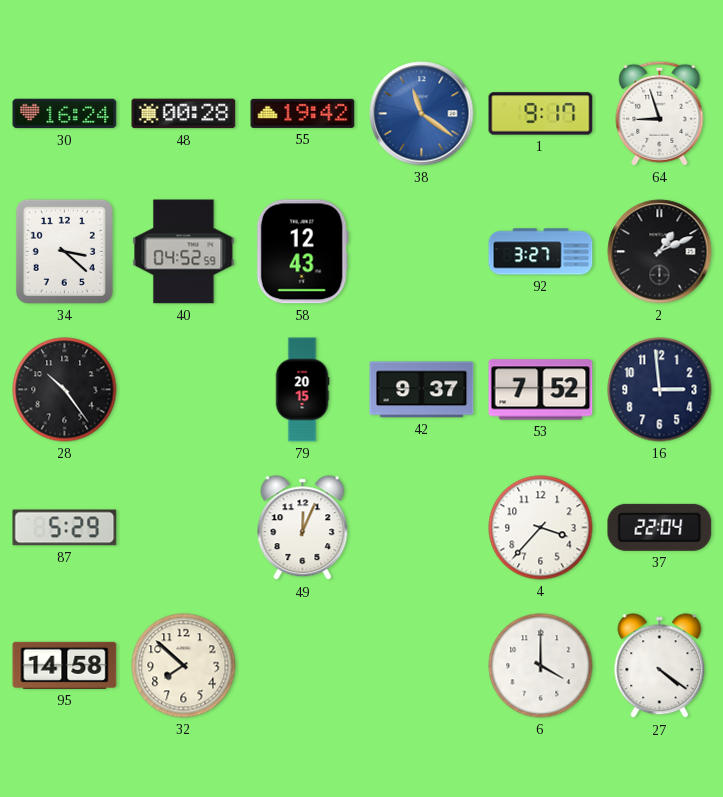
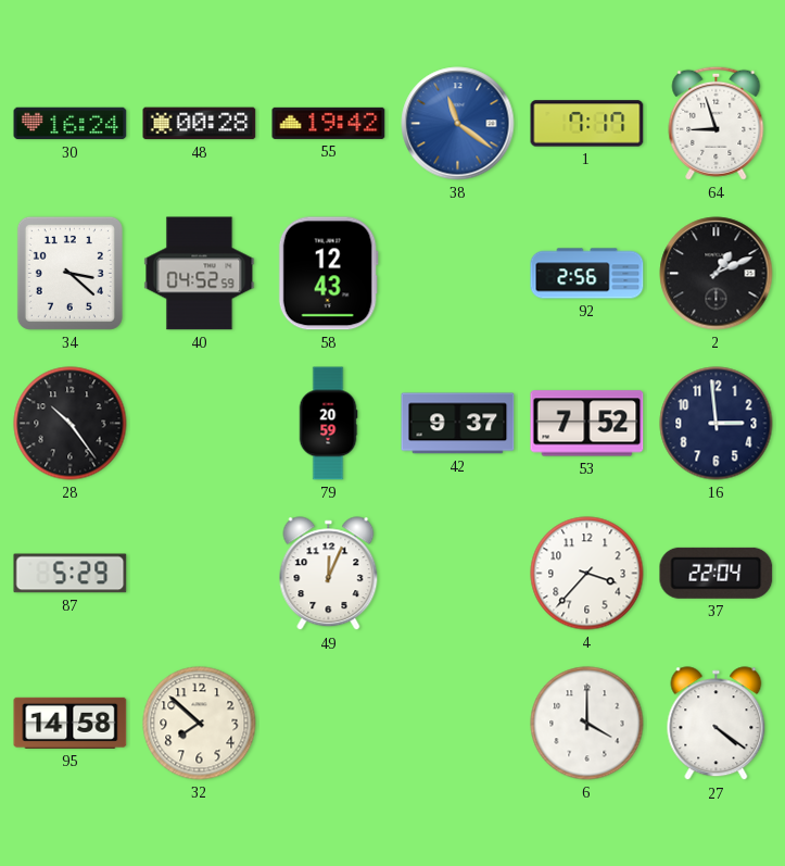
1: 9:17 -> 7:17
92: 3:27 -> 2:56
79: 20:15 -> 20:59
